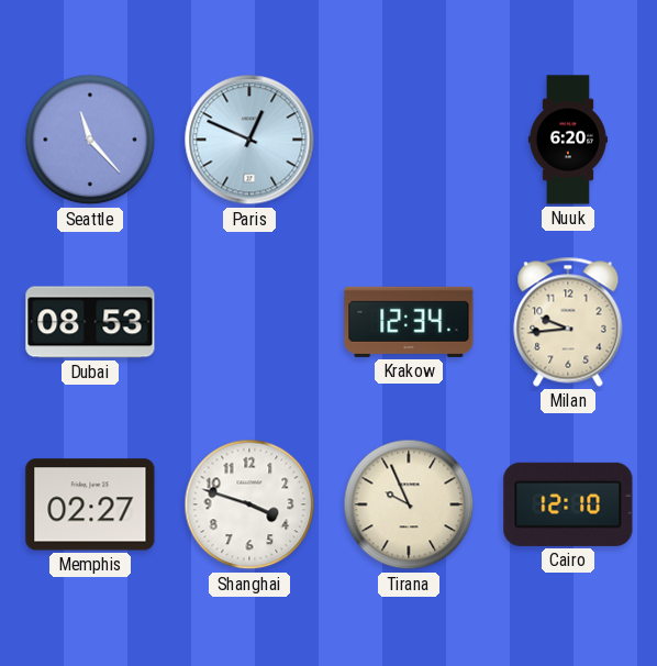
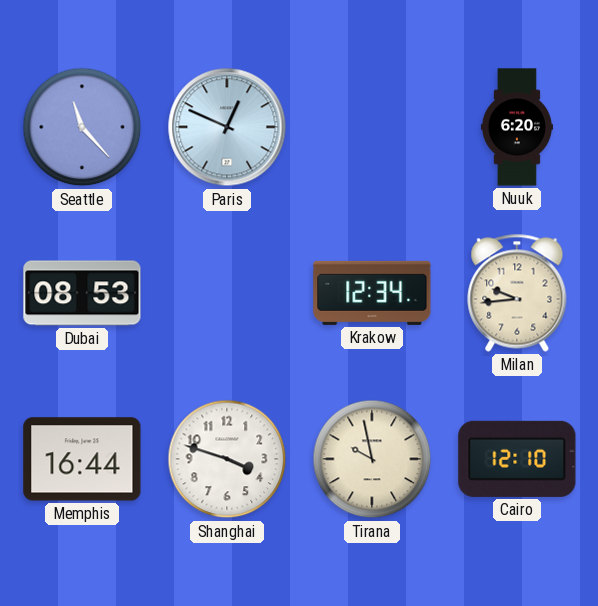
Memphis: 02:27 -> 16:44
Tirana: 9:56 -> 9:58
